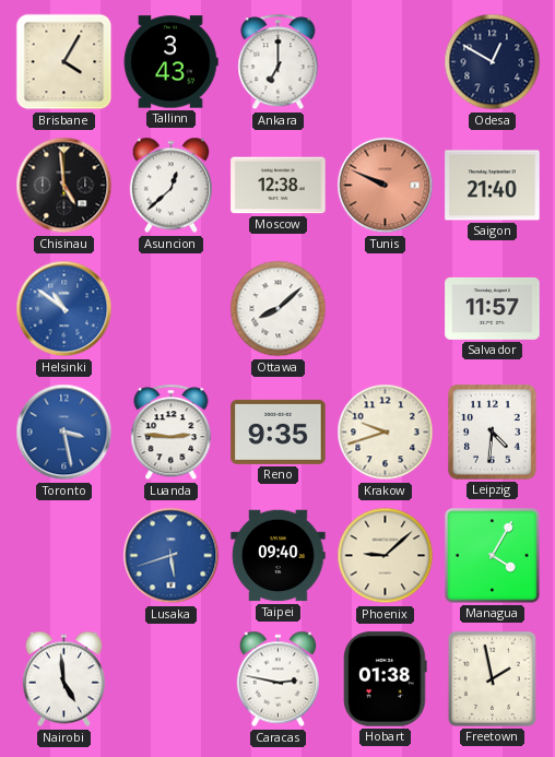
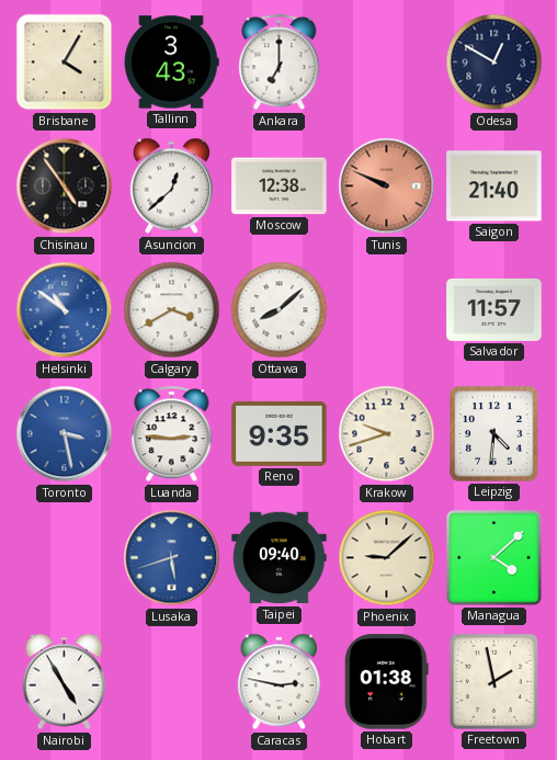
Chisinau: 4:59 -> 4:54
Calgary: none -> 3:40
Managua: 4:05 -> 4:08
Nairobi: 4:59 -> 4:55
